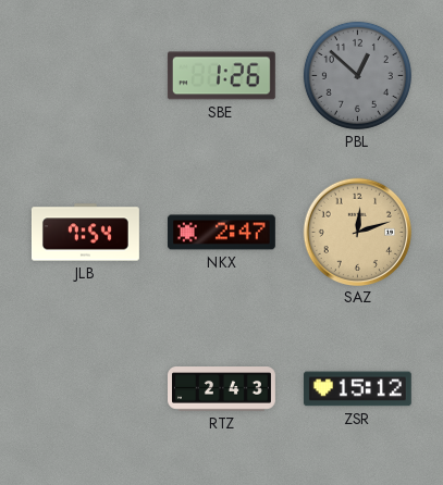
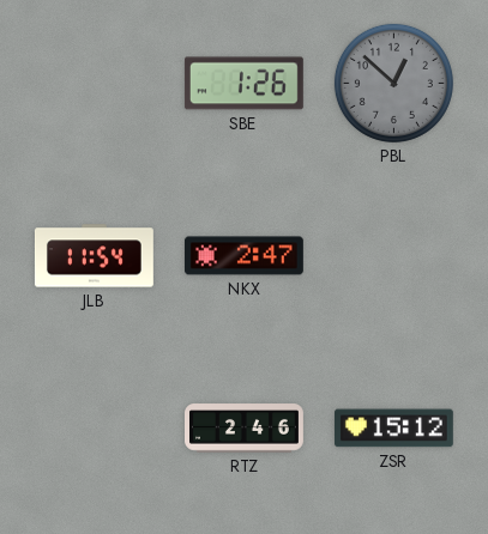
JLB: 7:54 -> 11:54
SAZ: 12:12 -> none
RTZ: 2:43 -> 2:46
